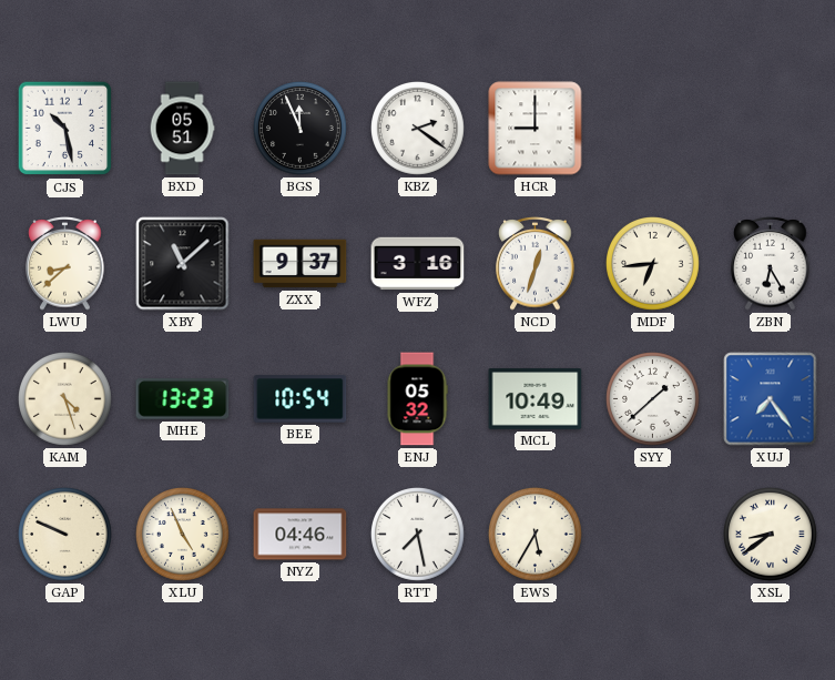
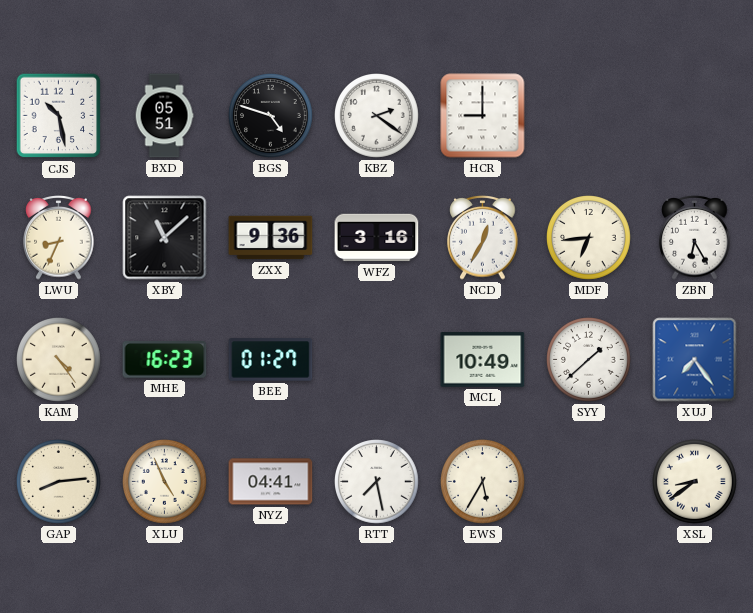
BGS: 11:56 -> 4:48
LWU: 8:38 -> 8:34
ZXX: 9:37 -> 9:36
NCD: 12:33 -> 12:35
KAM: 4:27 -> 4:24
MHE: 13:23 -> 16:23
BEE: 10:54 -> 01:27
ENJ: 05:32 -> none
GAP: 9:49 -> 8:14
NYZ: 04:46 -> 04:41
